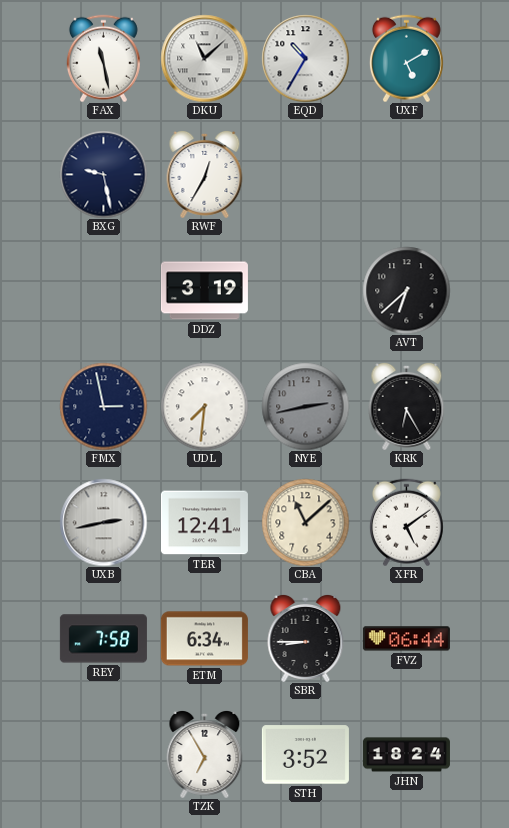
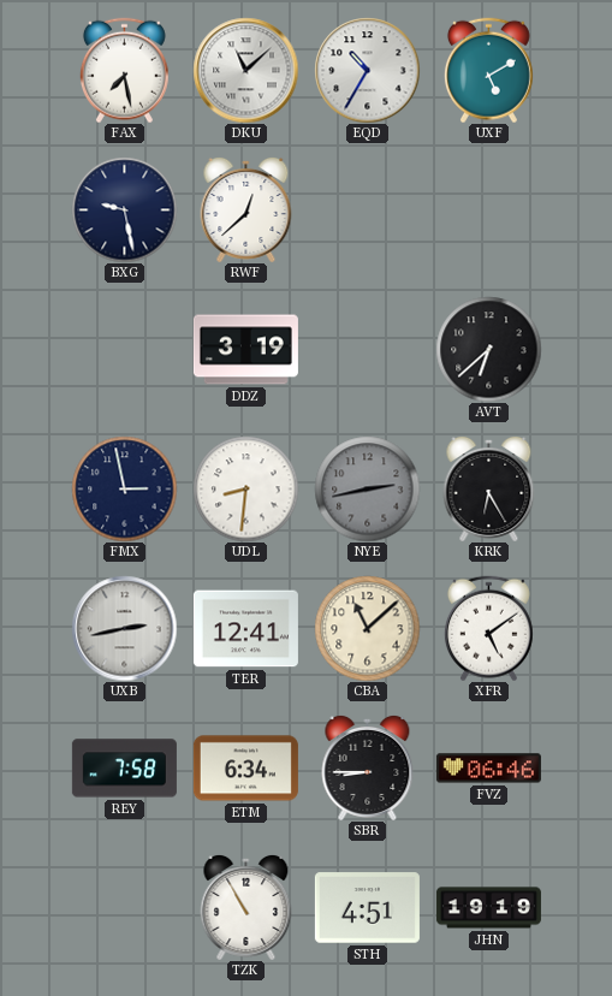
FAX: 11:28 -> 7:28
RWF: 12:35 -> 12:38
UDL: 7:31 -> 8:31
FVZ: 06:44 -> 06:46
TZK: 6:55 -> 10:55
STH: 3:52 -> 4:51
JHN: 18:24 -> 19:19
